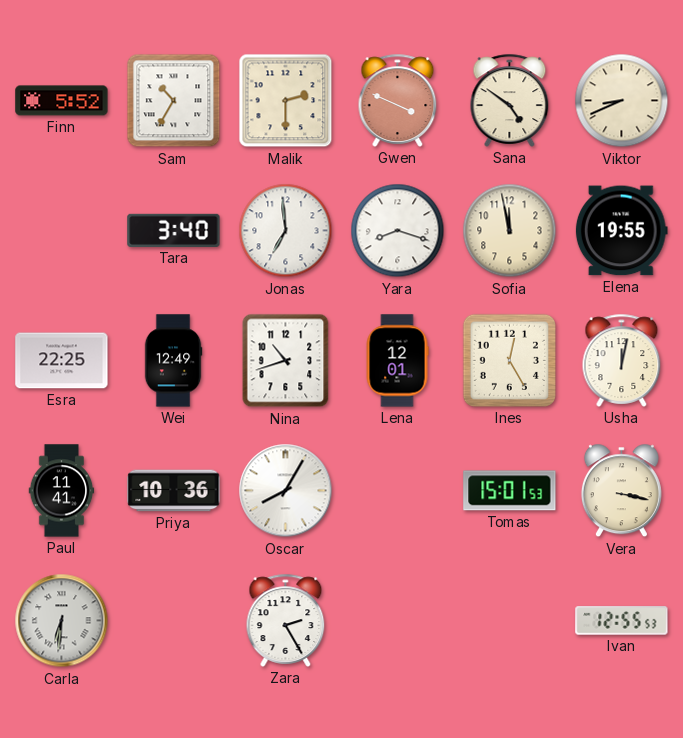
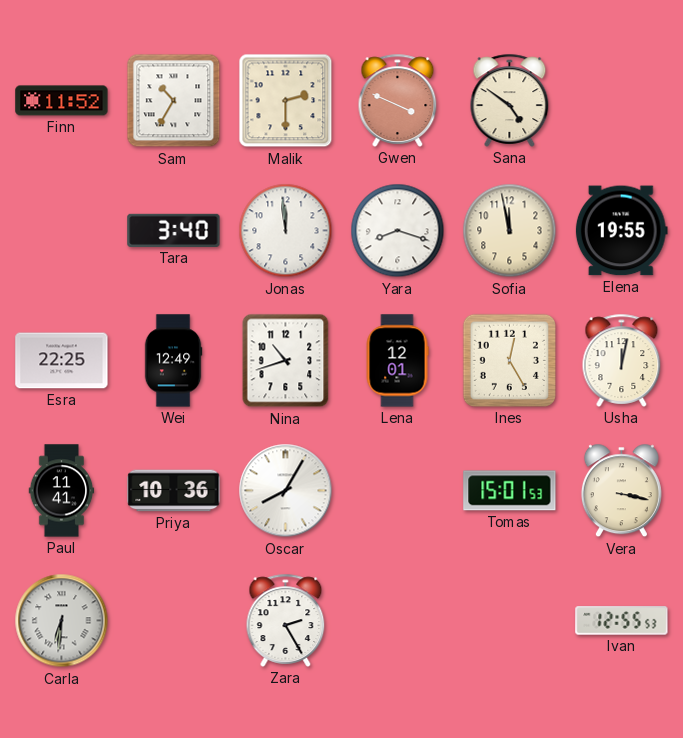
Finn: 5:52 -> 11:52
Viktor: 8:41 -> none
Jonas: 6:59 -> 11:59
